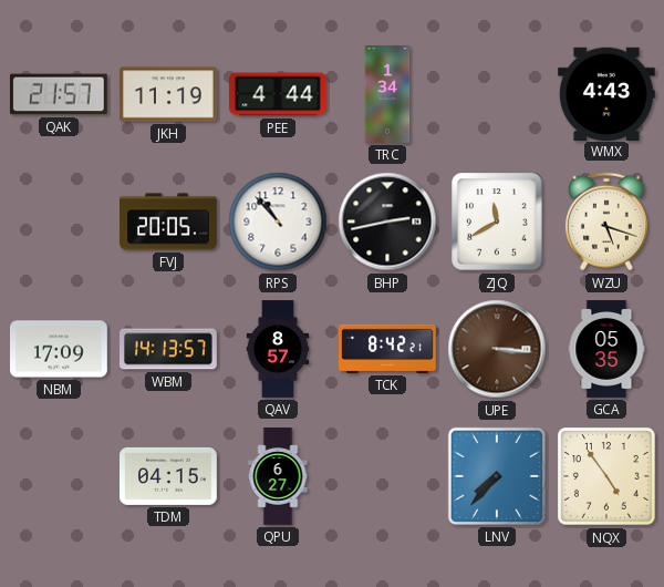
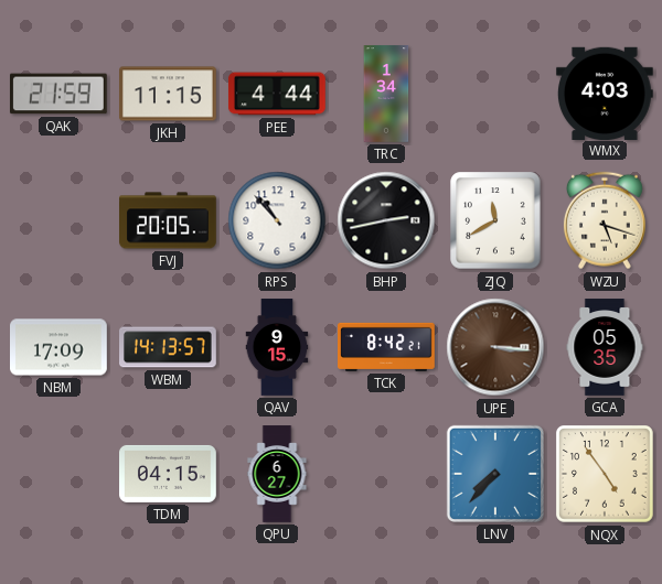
QAK: 21:57 -> 21:59
JKH: 11:19 -> 11:15
WMX: 4:43 -> 4:03
QAV: 8:57 -> 9:15
